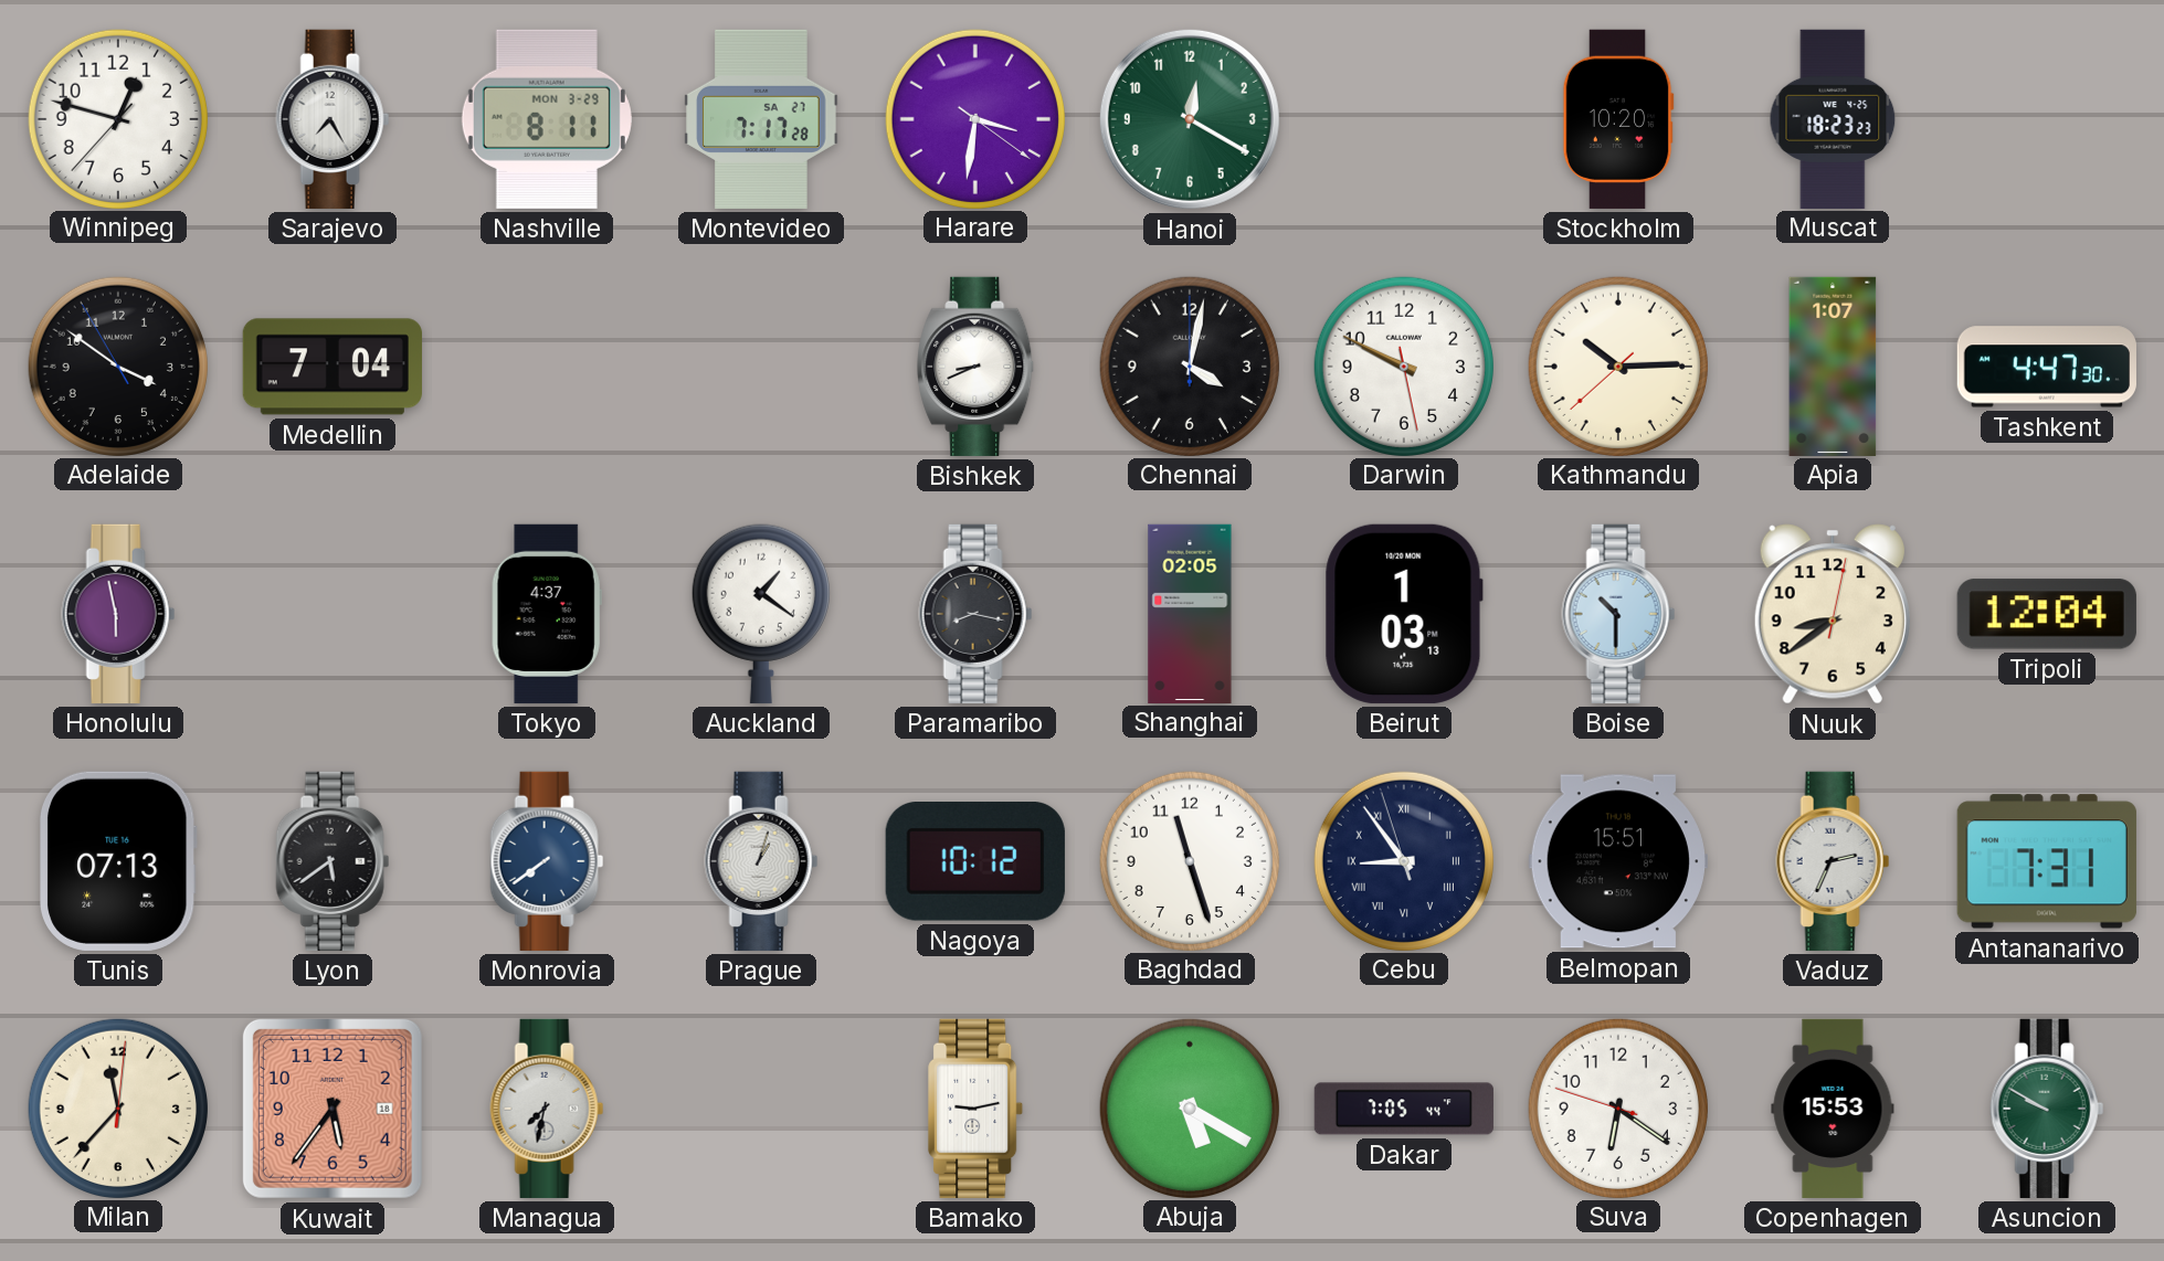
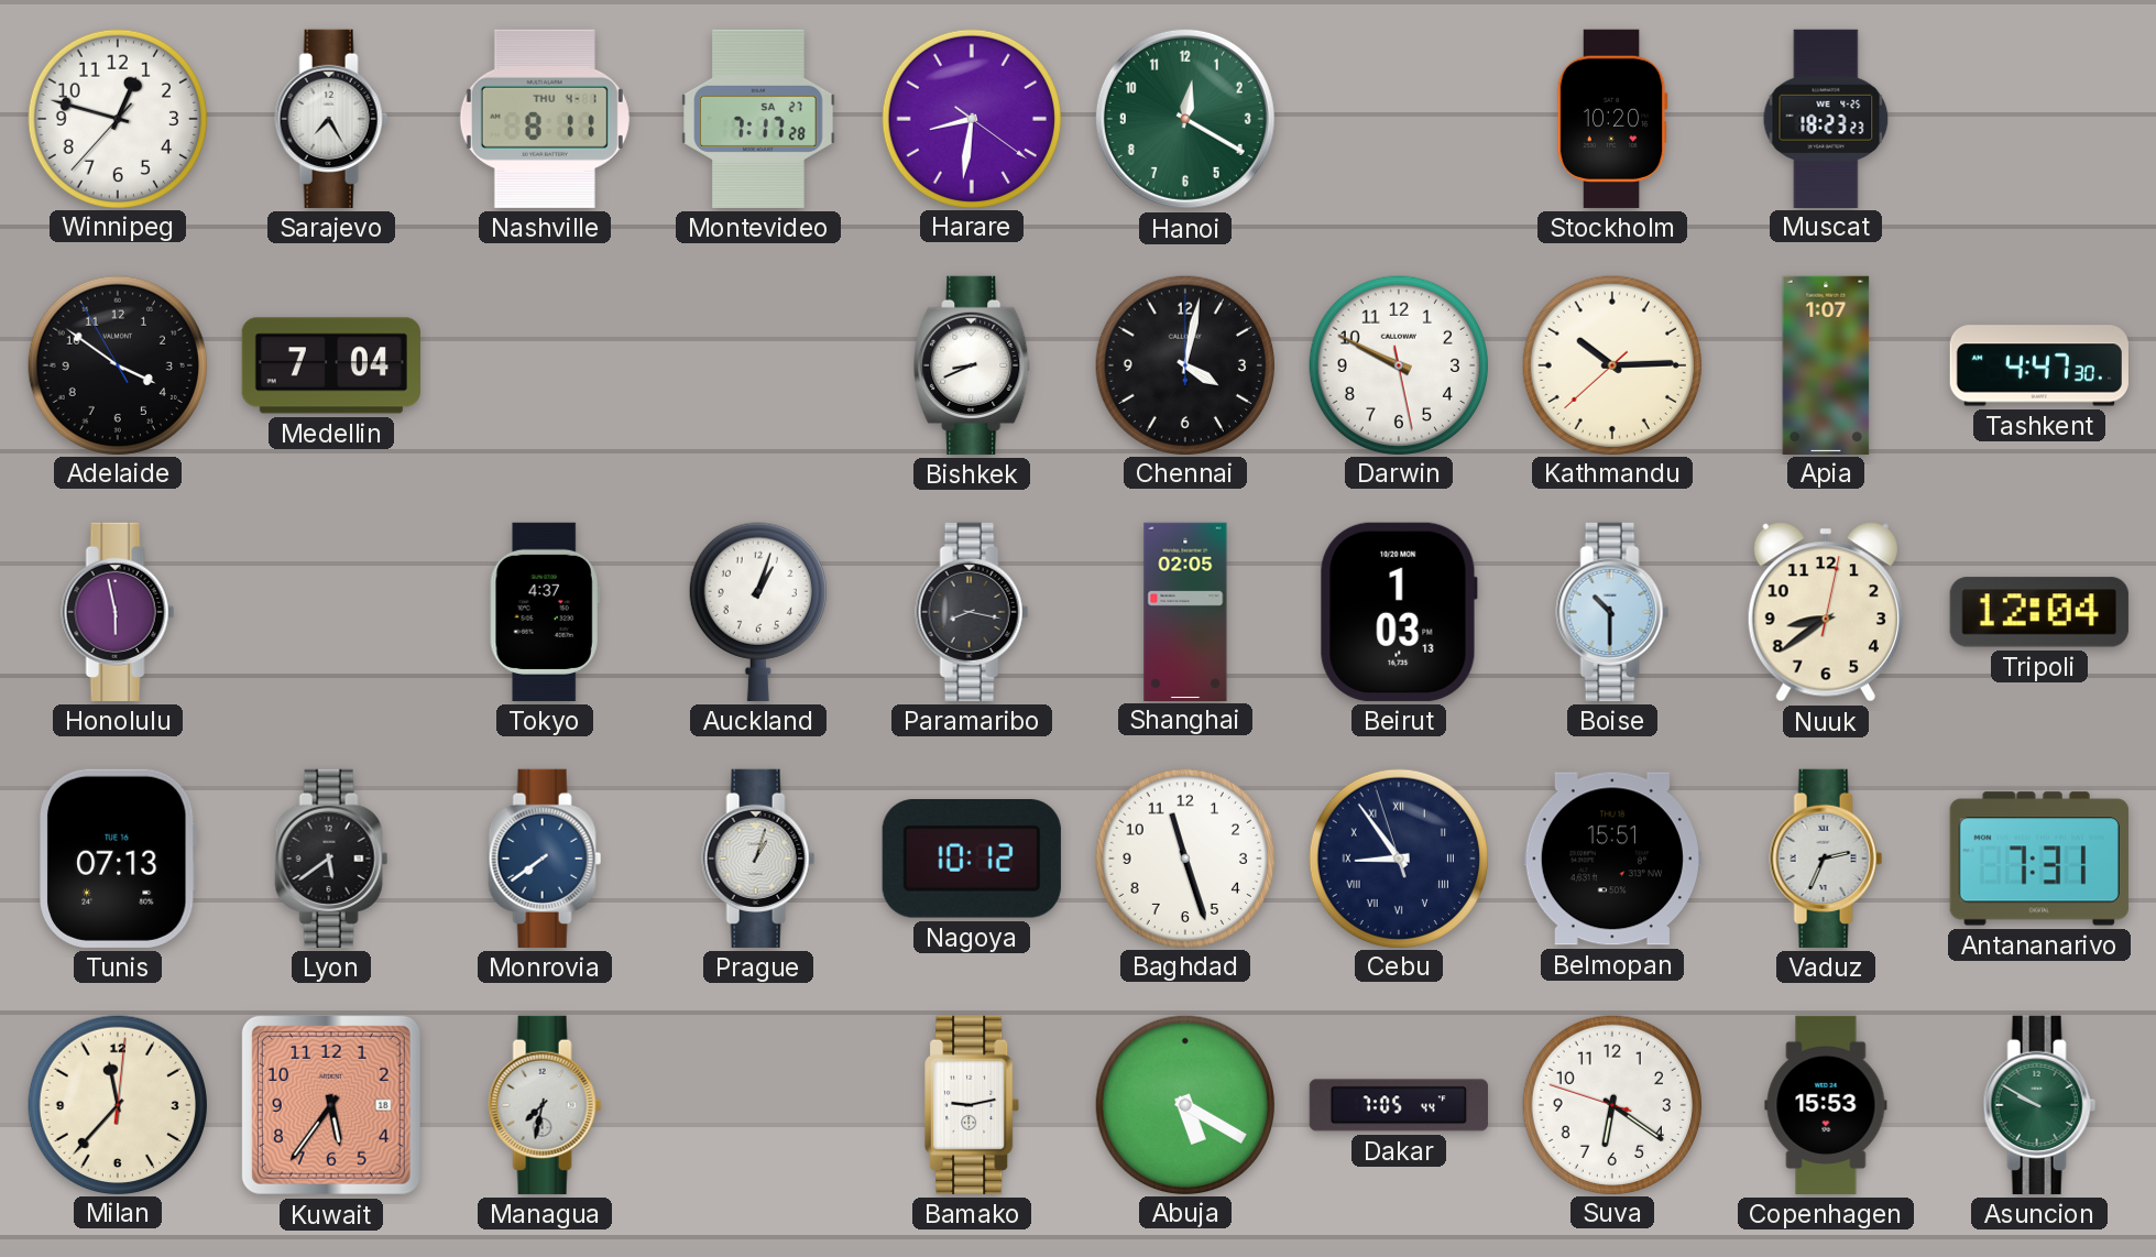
Nashville date: MON 3-29 -> THU 4-1
Harare: 3:31 -> 8:31
Auckland: 1:21 -> 1:03
